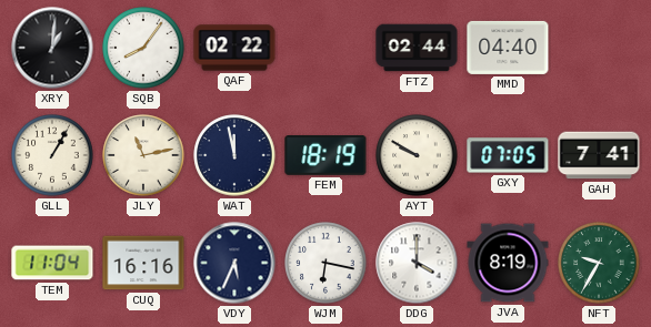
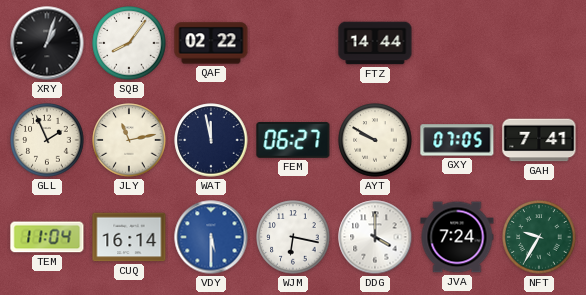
XRY: 1:01 -> 1:03
FTZ: 02:44 -> 14:44
MMD: 04:40 -> none
GLL: 1:05 -> 1:56
FEM: 18:19 -> 06:27
CUQ: 16:16 -> 16:14
VDY: 5:34 -> 5:30
VDY dial: navy -> blue
JVA: 8:19 -> 7:24
